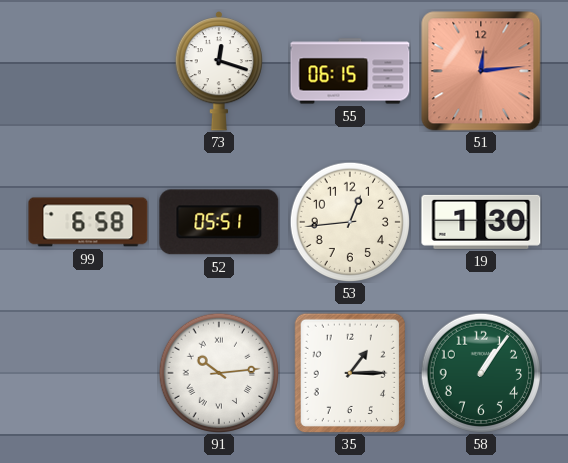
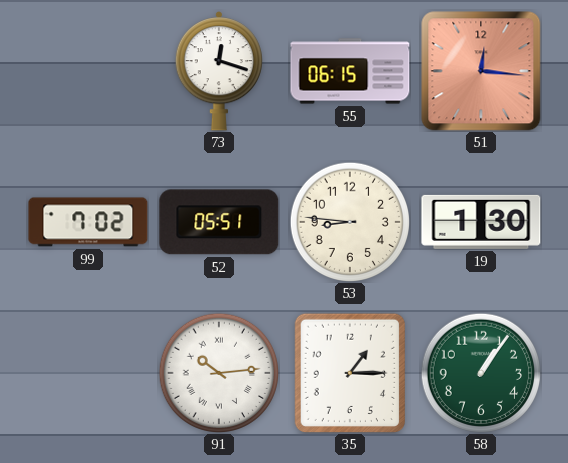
51: 12:14 -> 12:16
99: 6:58 -> 7:02
53: 12:44 -> 8:46
